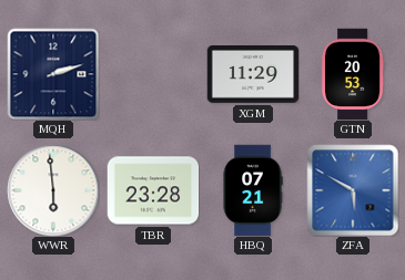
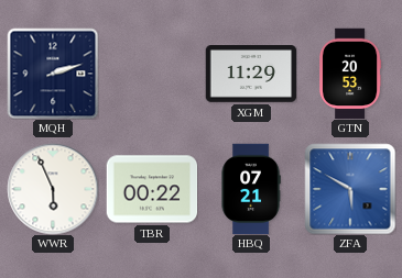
WWR: 5:59 -> 5:56
TBR: 23:28 -> 00:22
